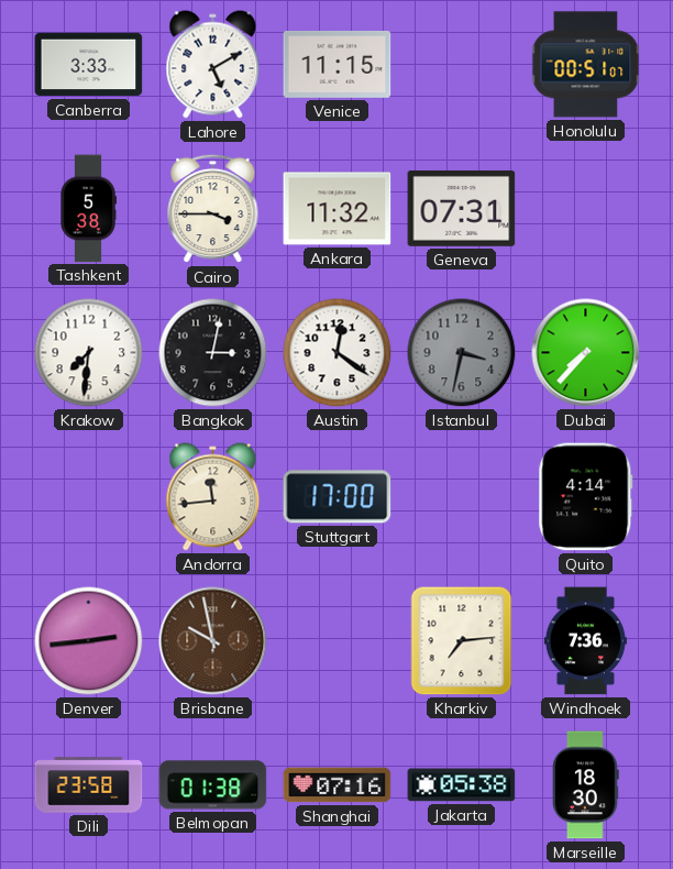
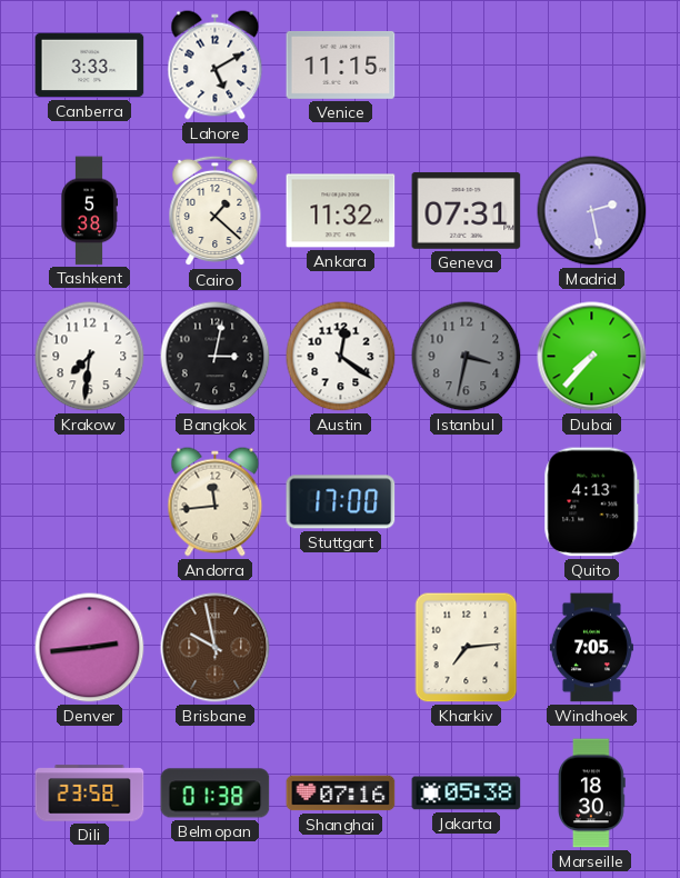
Honolulu: 00:51 -> none
Cairo: 3:45 -> 1:22
Madrid: none -> 2:28
Quito: 4:14 -> 4:13
Windhoek: 7:36 -> 7:05
